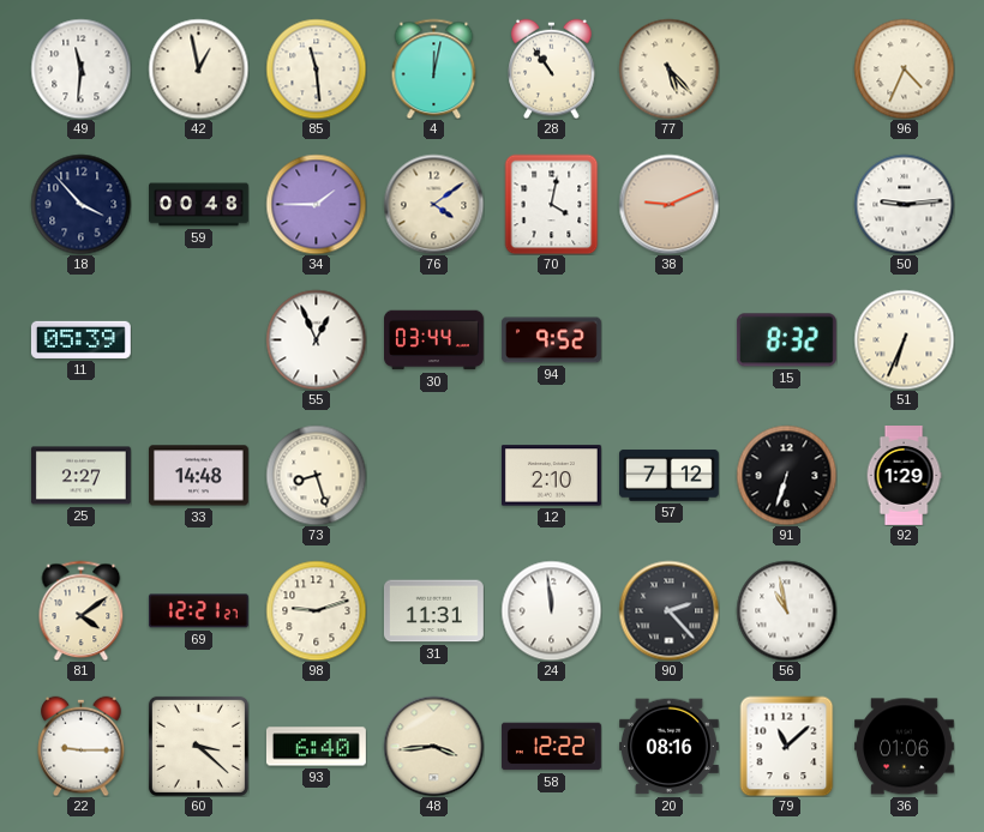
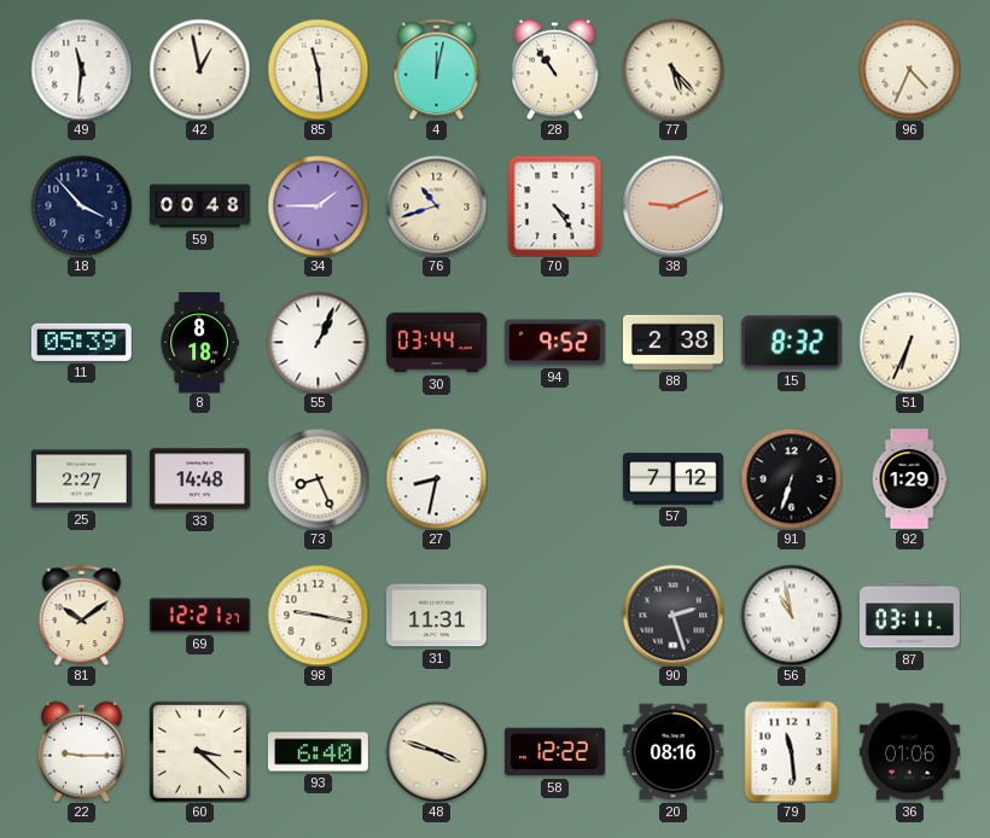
76: 4:09 -> 10:42
70: 4:02 -> 4:24
50: 9:14 -> none
8: none -> 8:18
55: 12:56 -> 1:04
88: none -> 2:38
73: 8:27 -> 8:26
27: none -> 8:32
12: 2:10 -> none
81: 4:09 -> 10:09
98: 9:12 -> 9:17
24: 11:59 -> none
90: 2:23 -> 2:27
87: none -> 03:11
48: 3:44 -> 3:48
79: 11:08 -> 11:29
